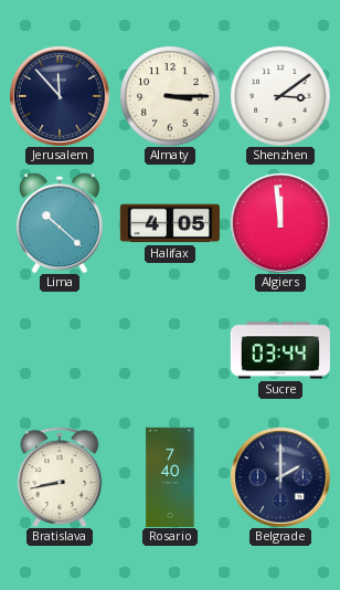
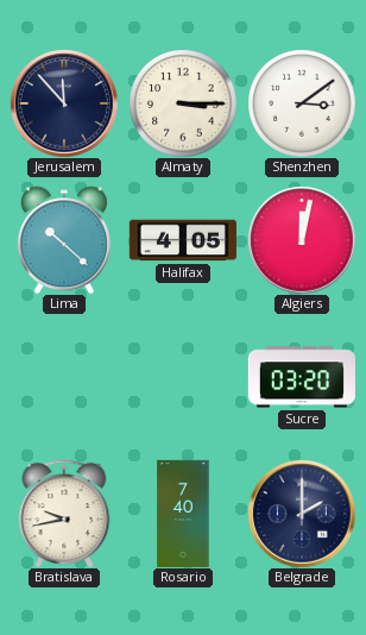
Algiers: 11:59 -> 12:02
Sucre: 03:44 -> 03:20
Bratislava: 8:43 -> 9:43
